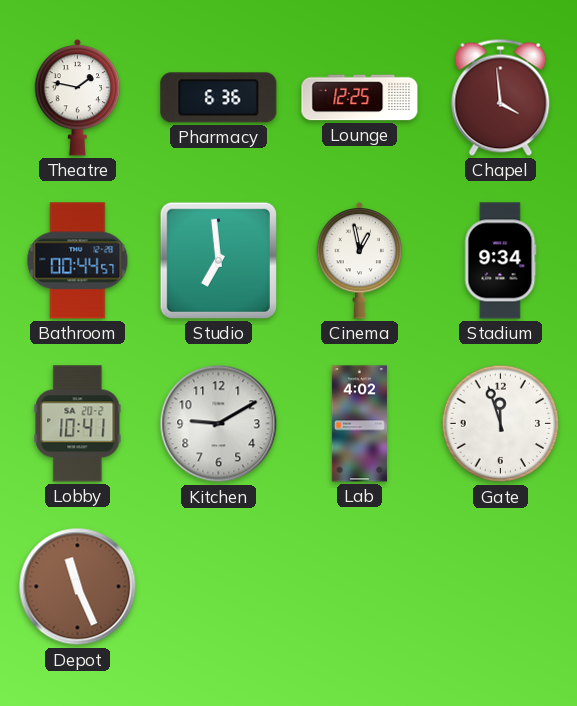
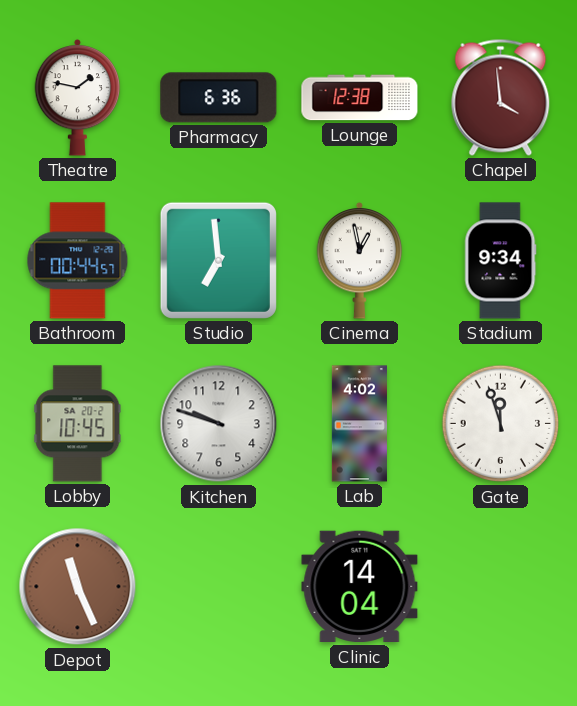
Lounge: 12:25 -> 12:38
Lobby: 10:41 -> 10:45
Kitchen: 9:10 -> 9:48
Clinic: none -> 14:04
